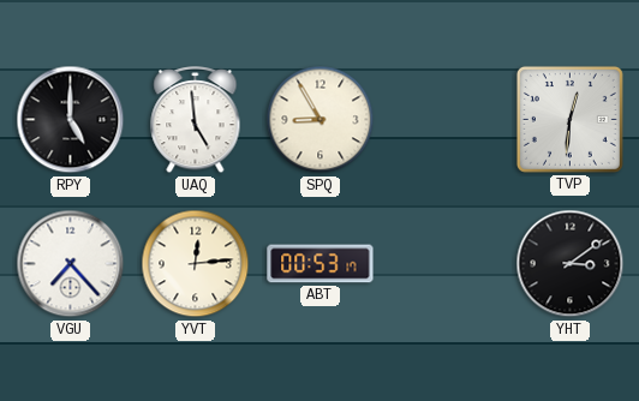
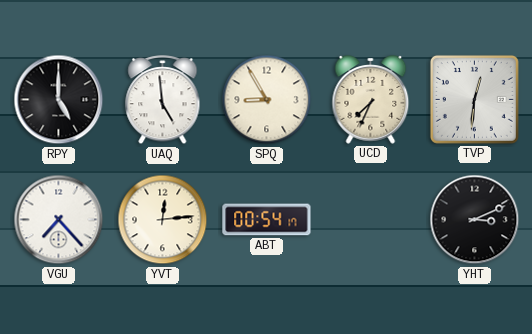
UCD: none -> 7:34
ABT: 00:53 -> 00:54
YHT: 3:09 -> 3:11
